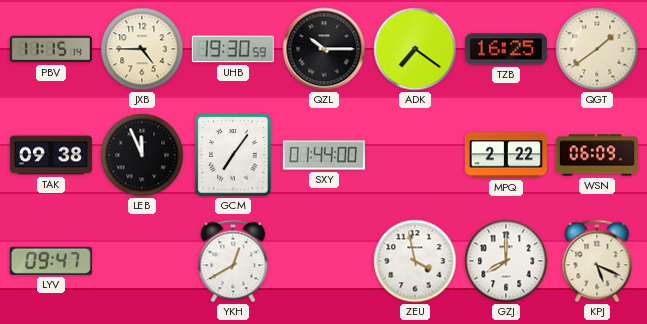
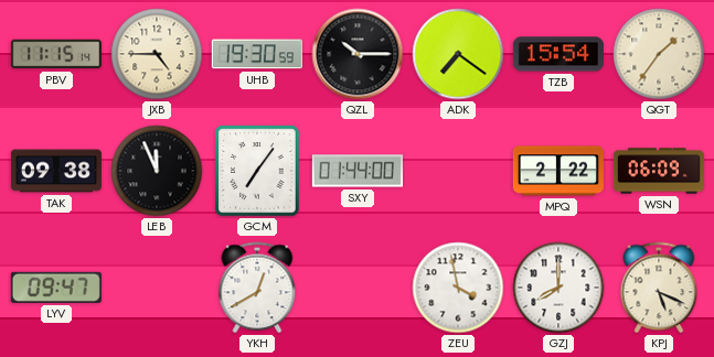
TZB: 16:25 -> 15:54
QGT: 1:39 -> 1:36
